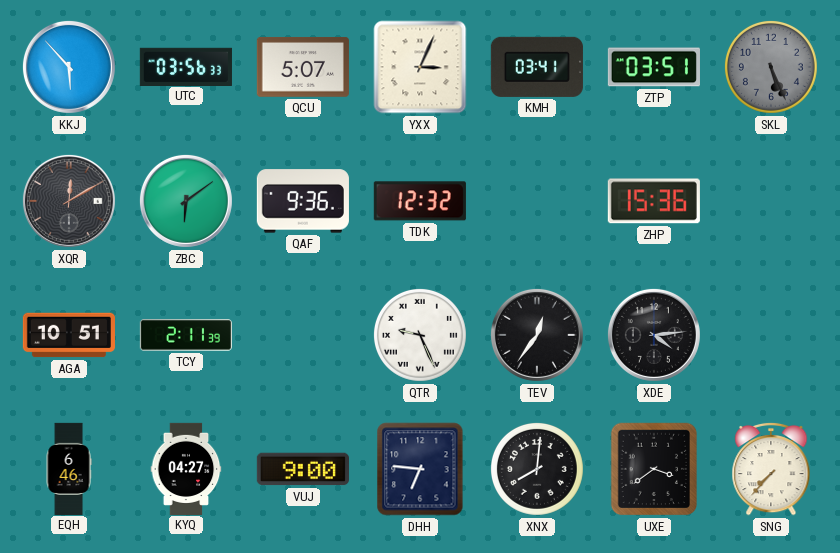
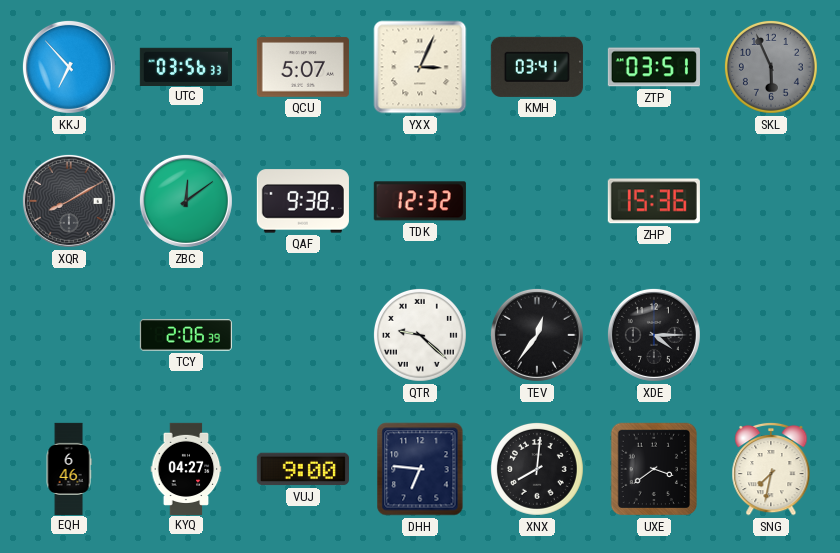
KKJ: 5:53 -> 6:53
SKL: 5:26 -> 5:56
XQR: 12:10 -> 8:10
ZBC: 6:09 -> 12:09
QAF: 9:36 -> 9:38
AGA: 10:51 -> none
TCY: 2:11 -> 2:06
QTR: 9:26 -> 9:22
XDE: 4:14 -> 4:15
SNG: 7:37 -> 7:32
